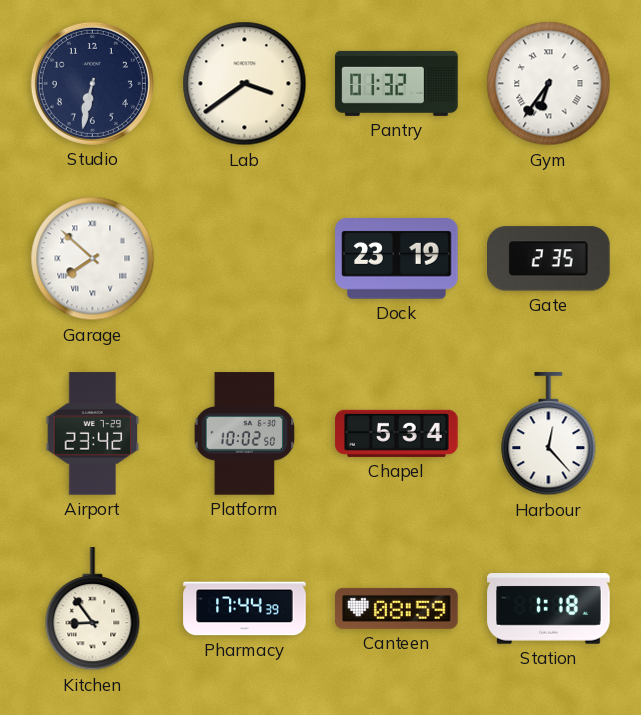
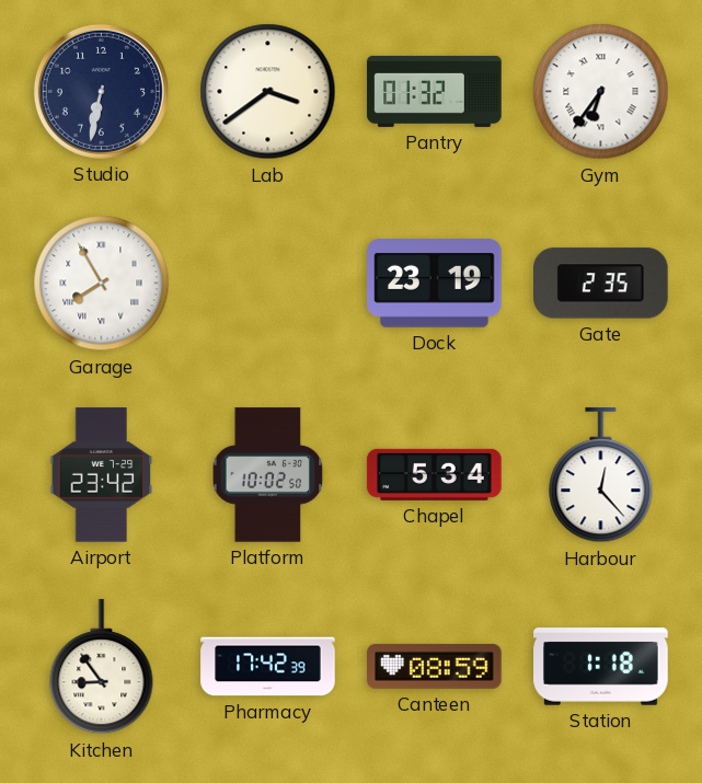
Garage: 7:52 -> 7:55
Pharmacy: 17:44 -> 17:42
